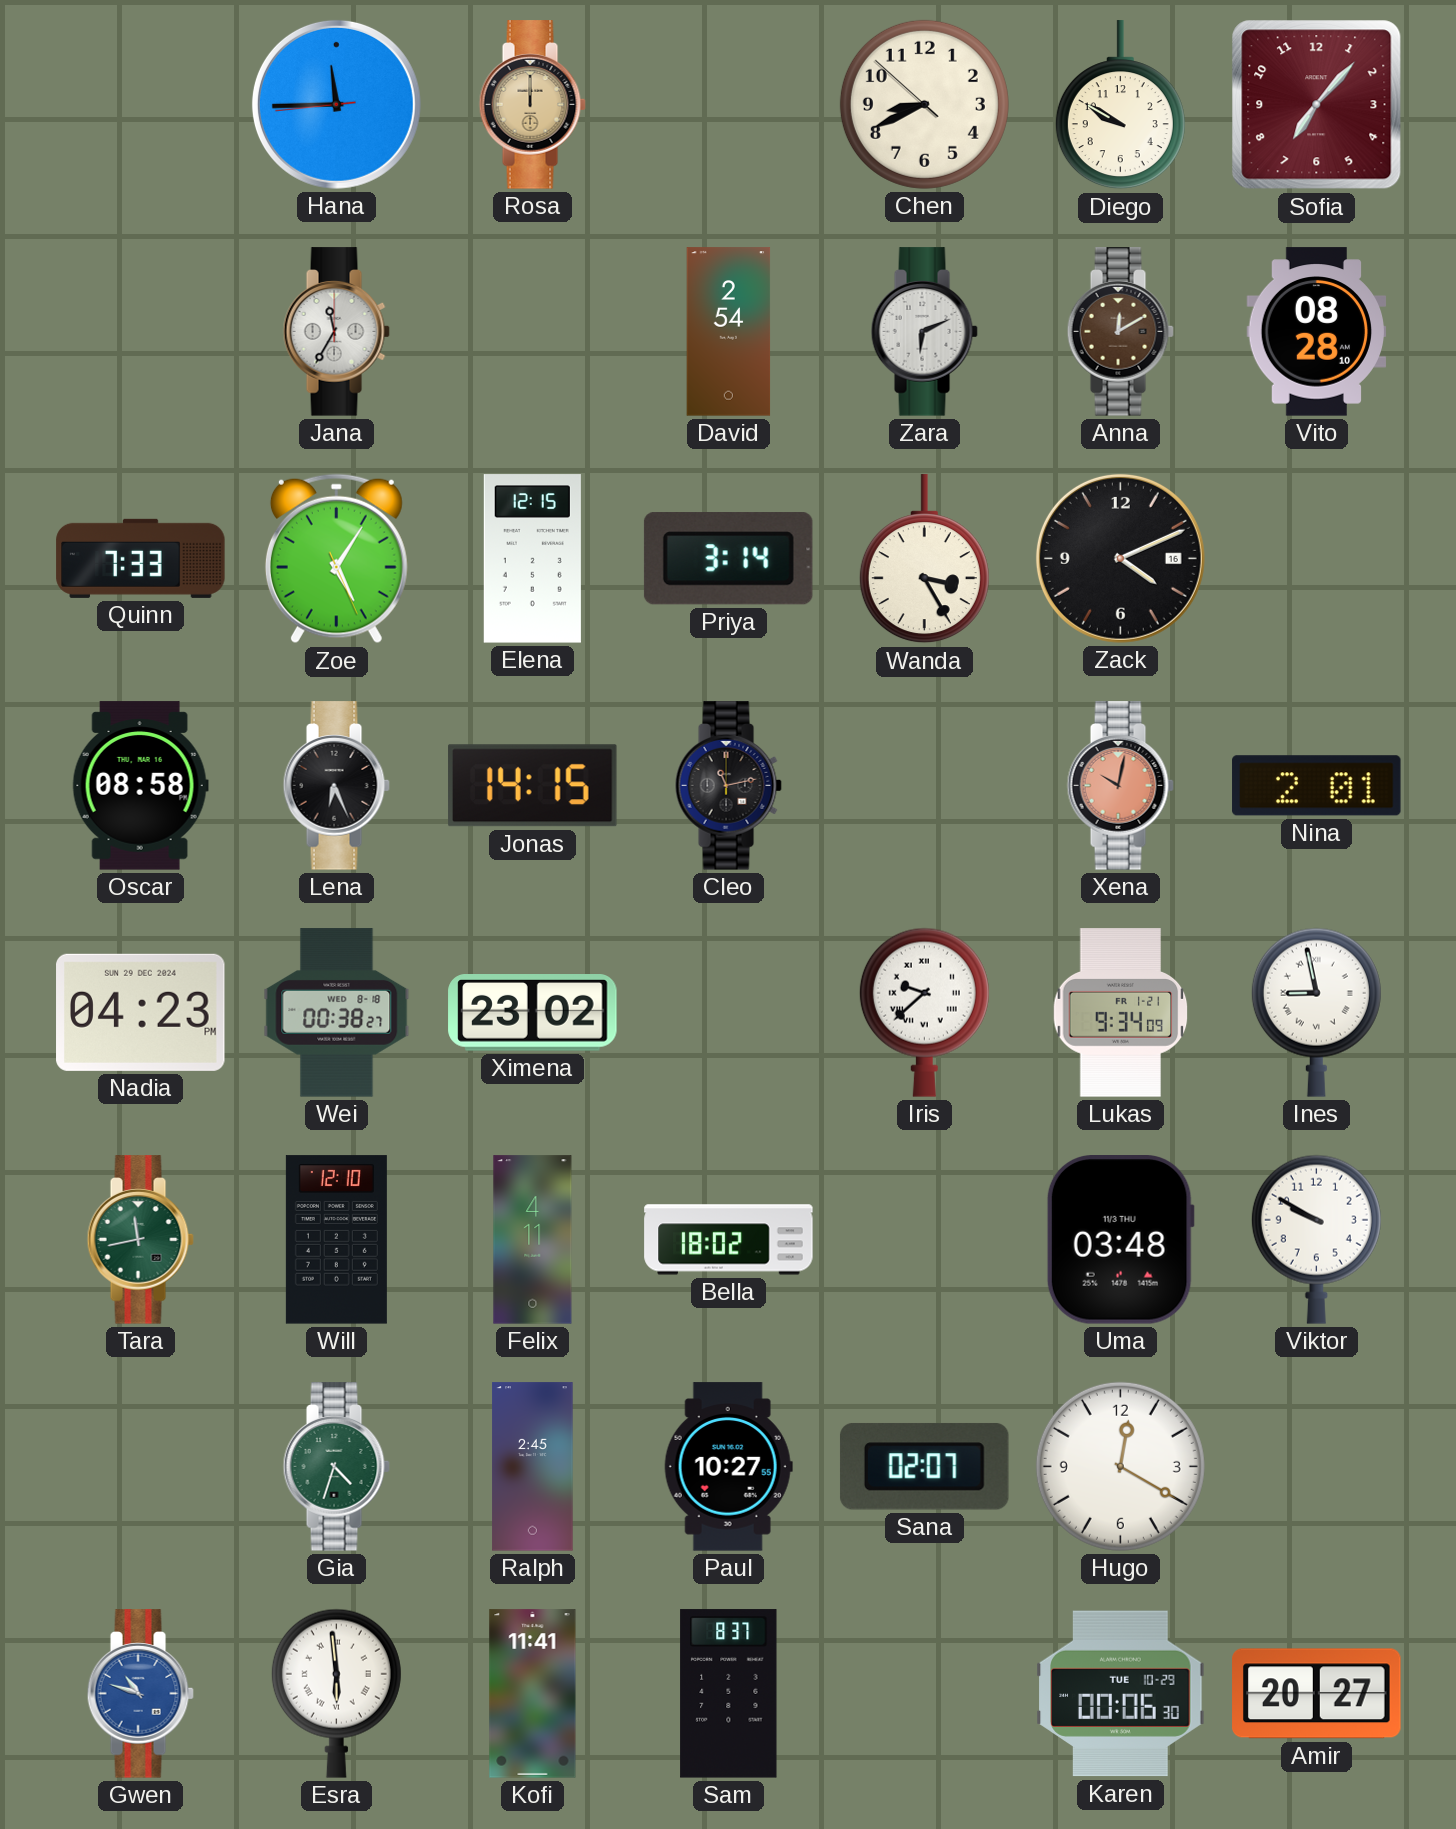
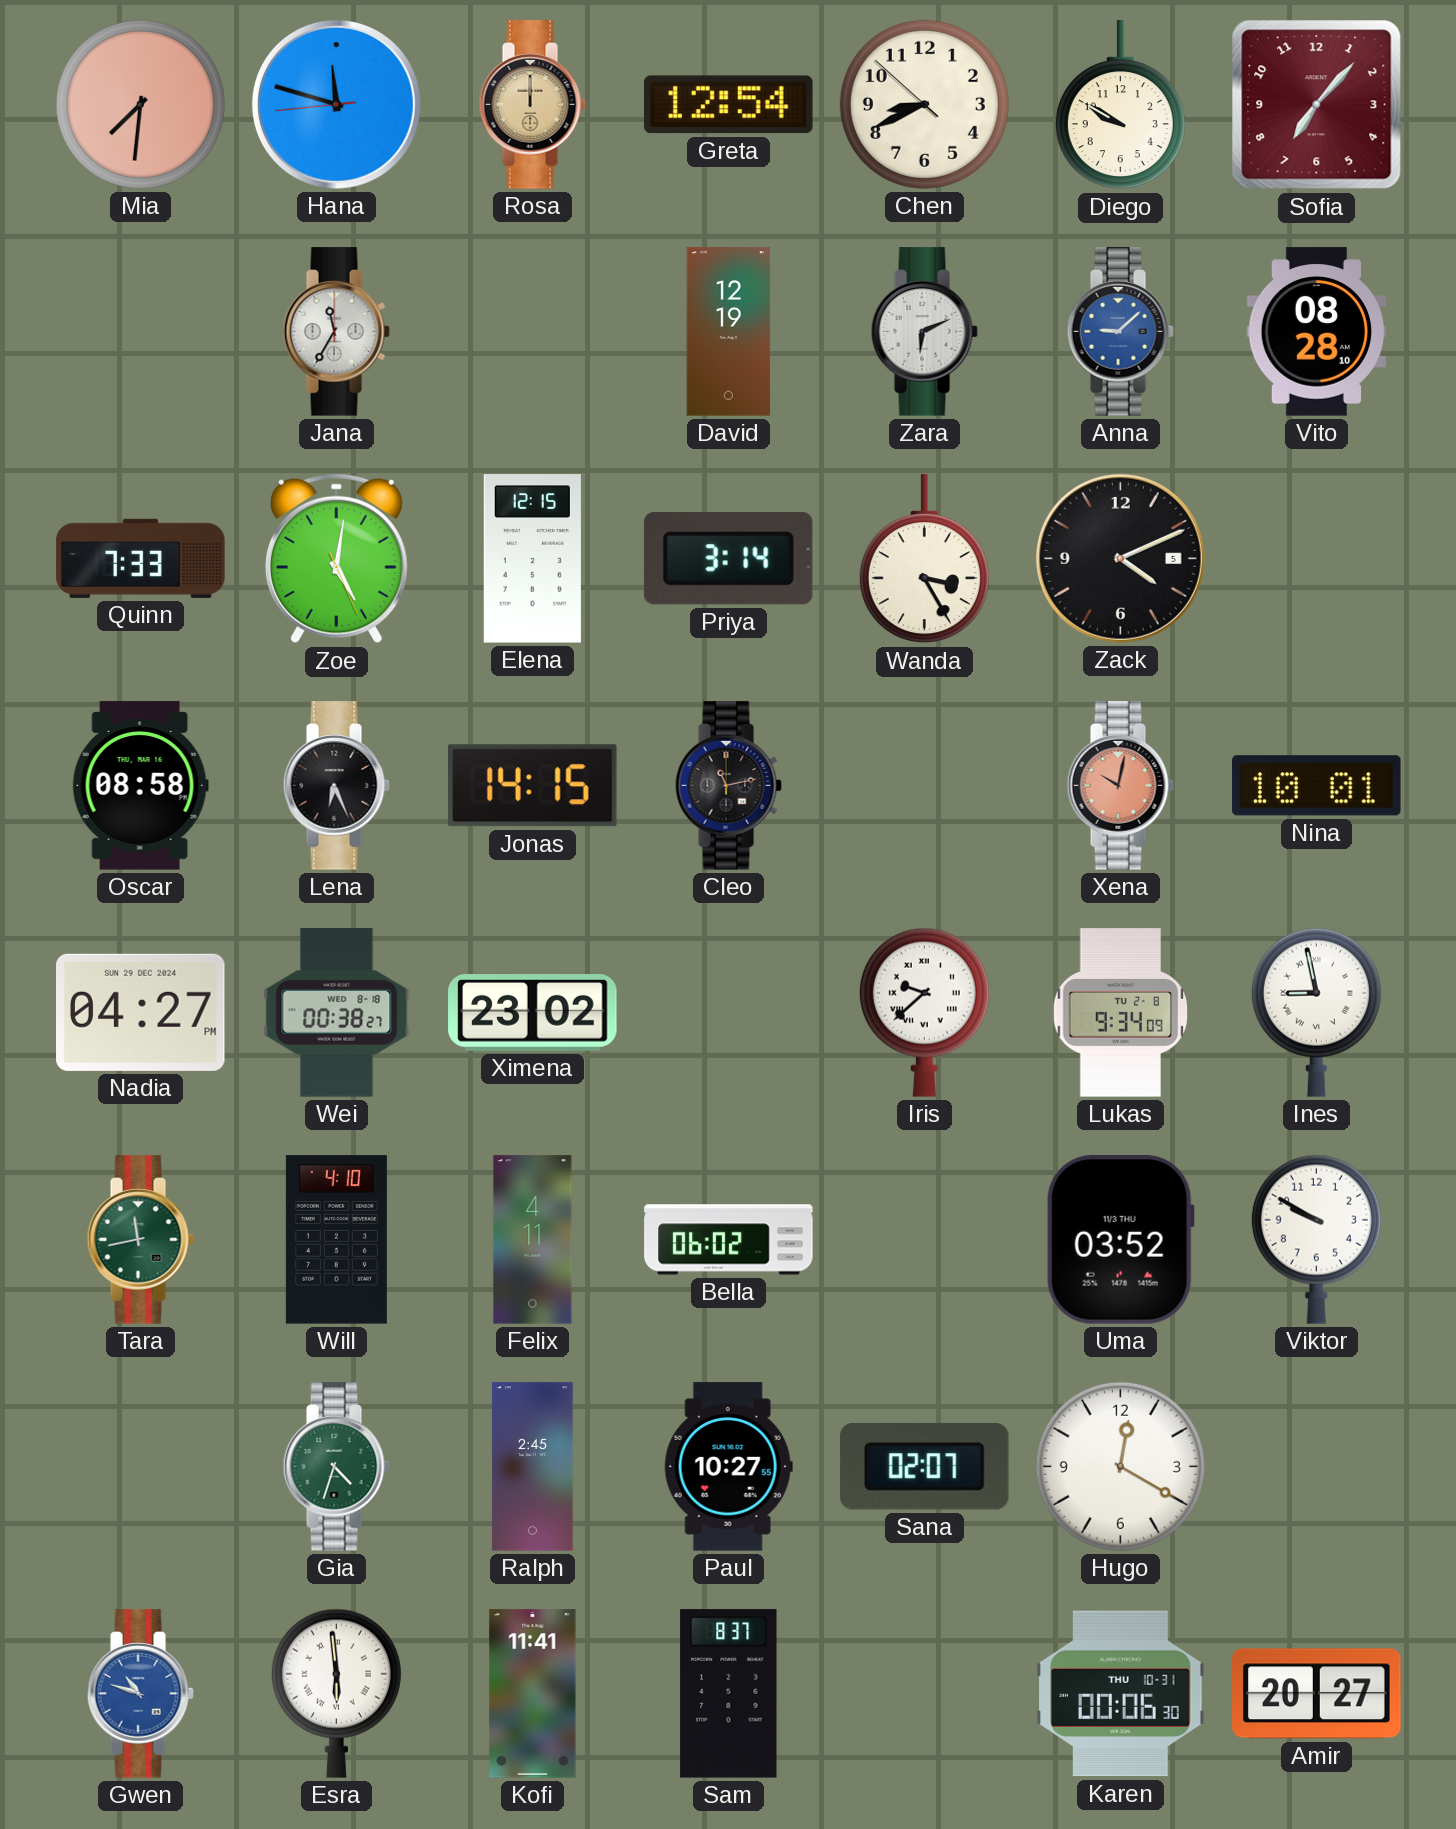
Mia: none -> 7:31
Hana: 11:44 -> 11:47
Greta: none -> 12:54
David: 2:54 -> 12:19
Anna: 12:10 -> 9:08
Anna dial: brown -> blue
Zoe: 5:05 -> 5:01
Zack date: 16 -> 5
Nina: 2:01 -> 10:01
Nadia: 04:23 -> 04:27
Lukas date: FR 1-21 -> TU 2-8
Will: 12:10 -> 4:10
Bella: 18:02 -> 06:02
Uma: 03:48 -> 03:52
Karen date: TUE 10-29 -> THU 10-31
